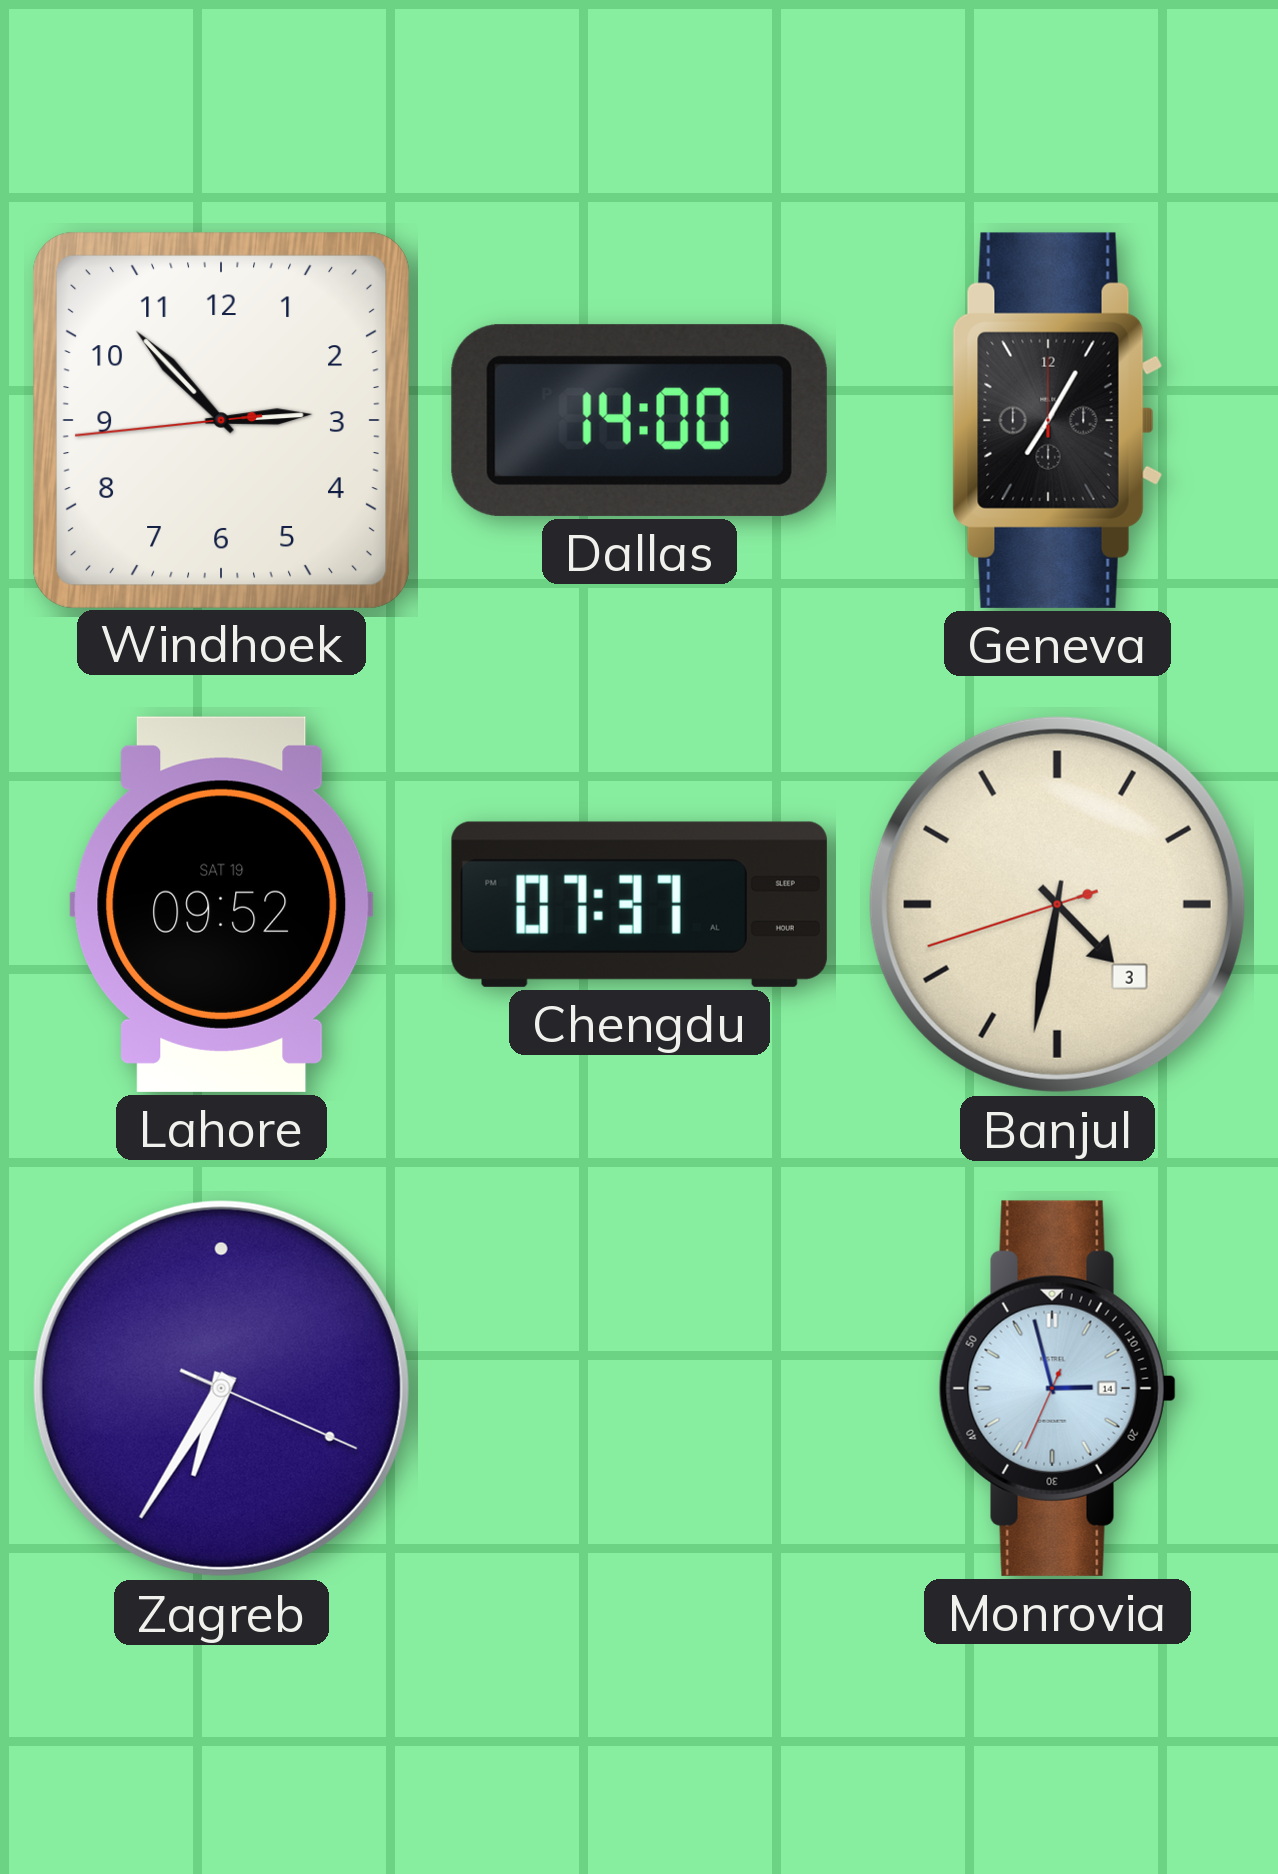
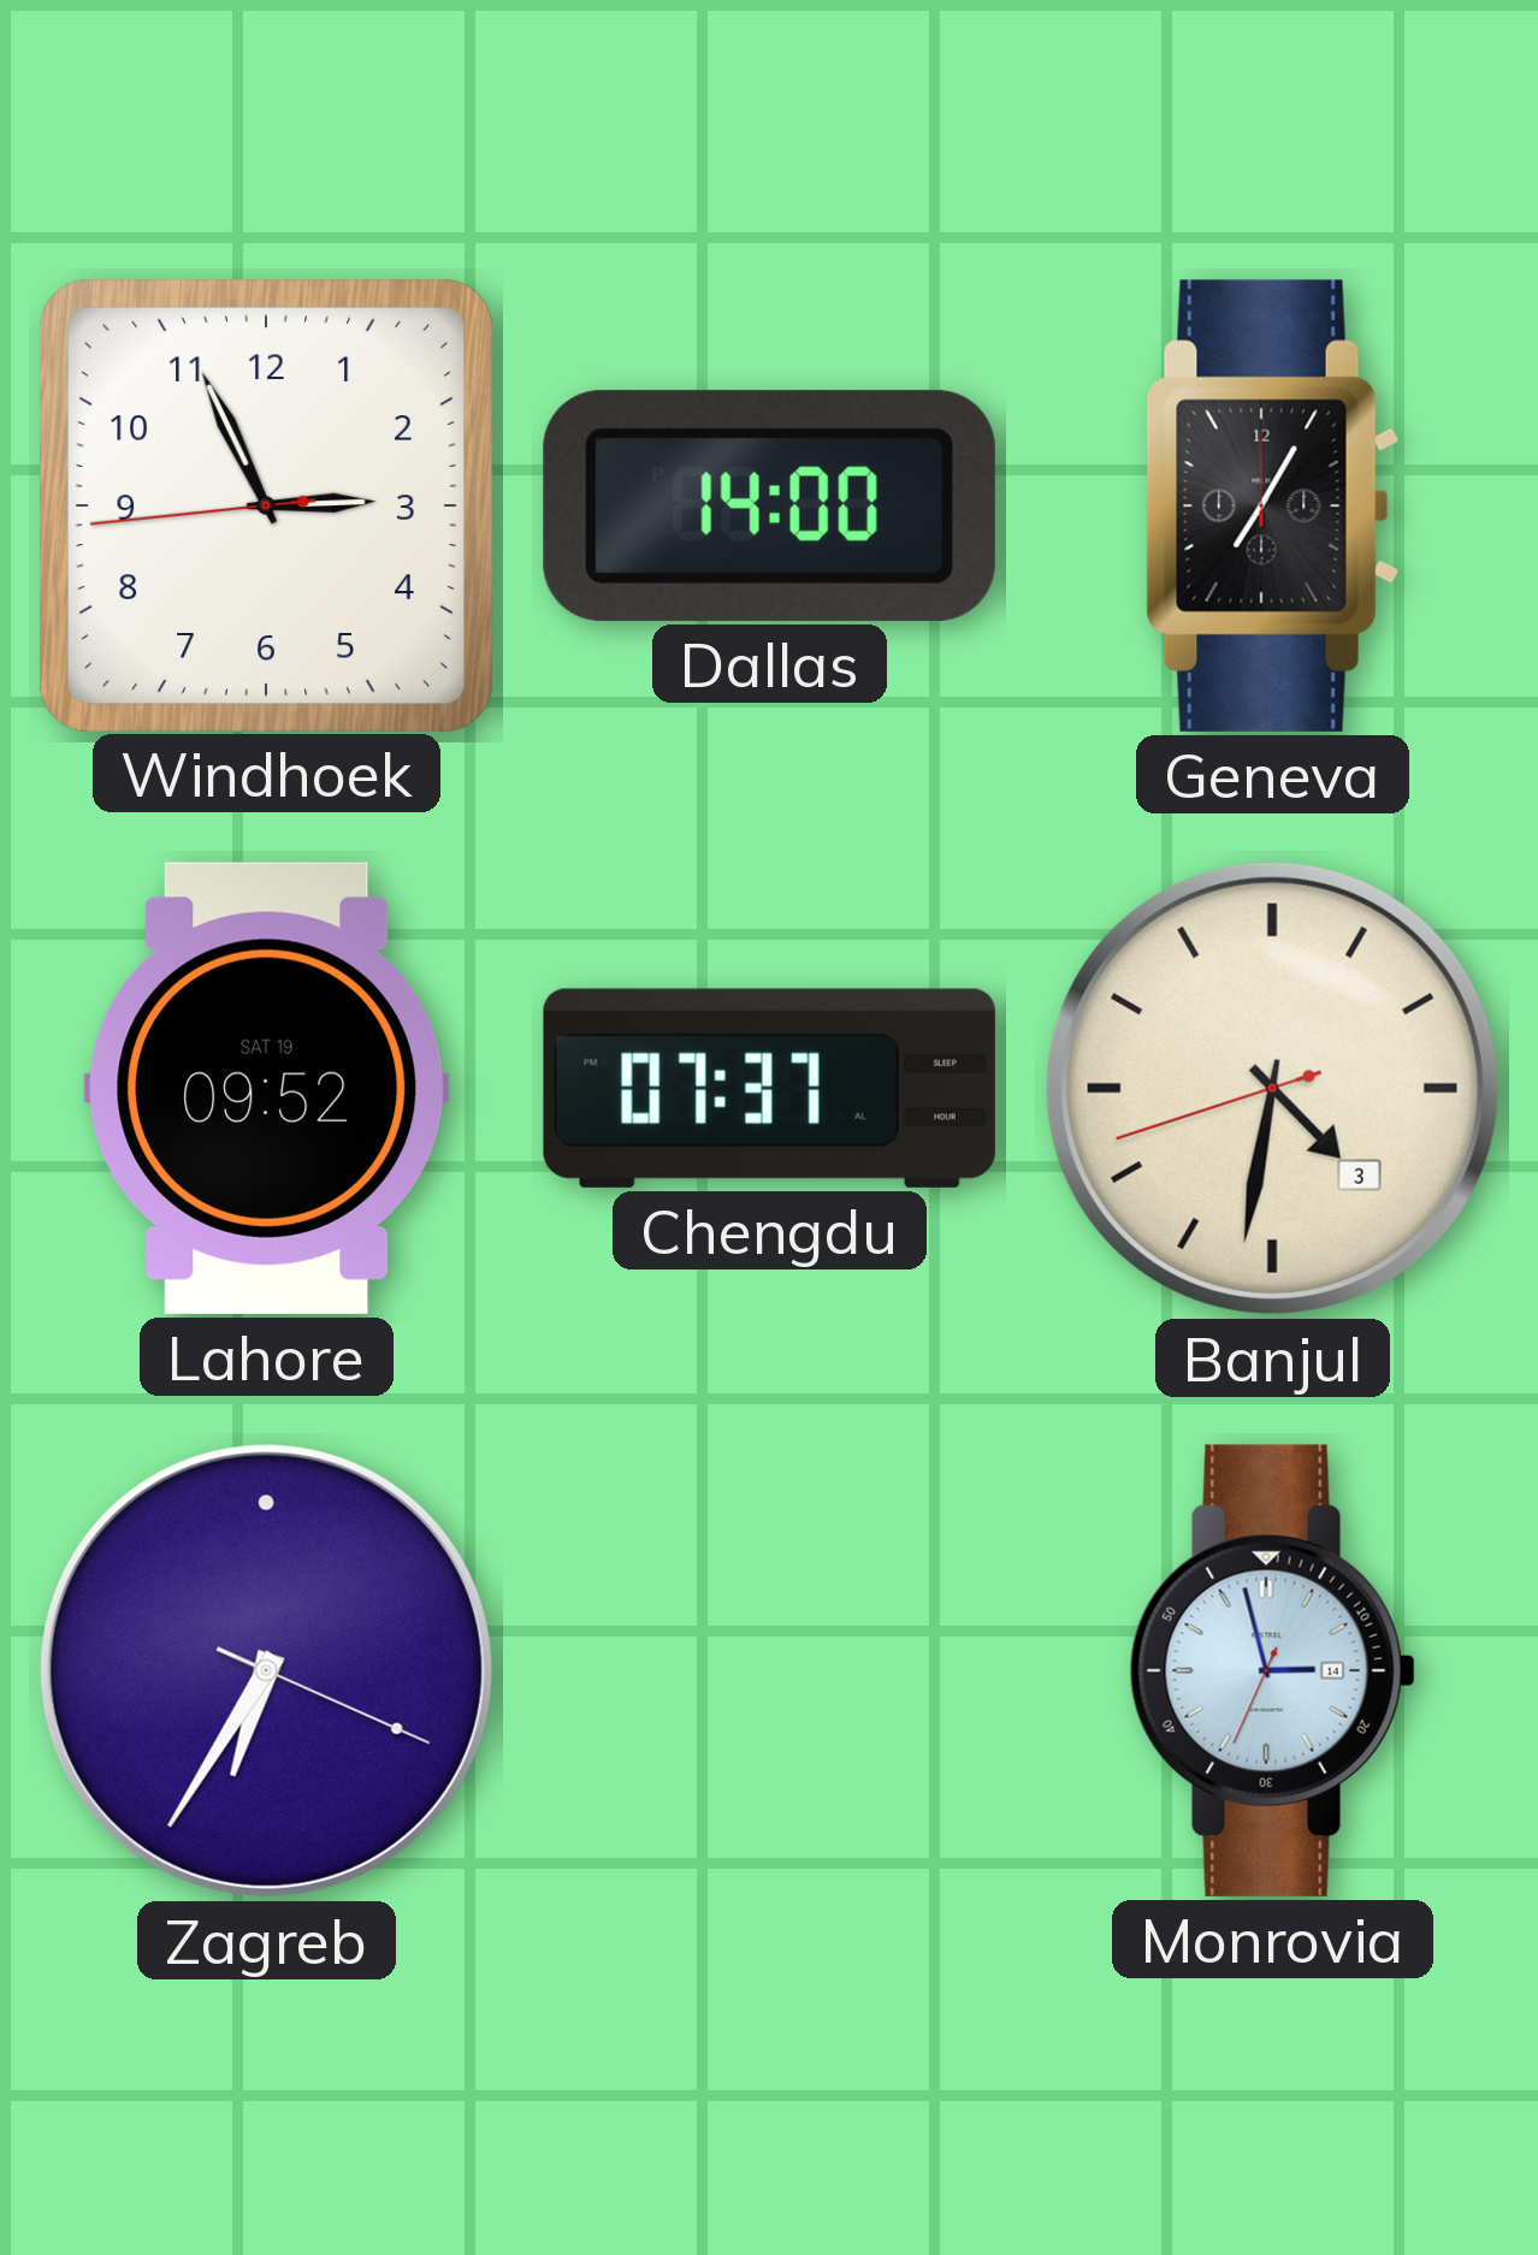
Windhoek: 2:52 -> 2:55
